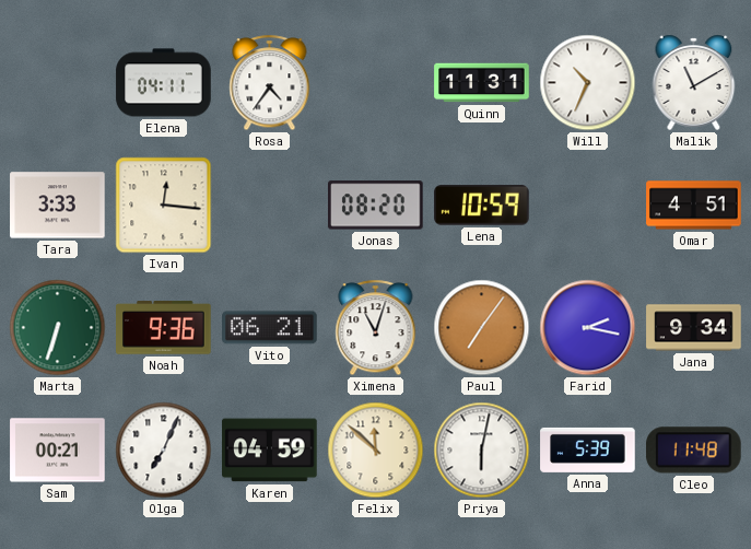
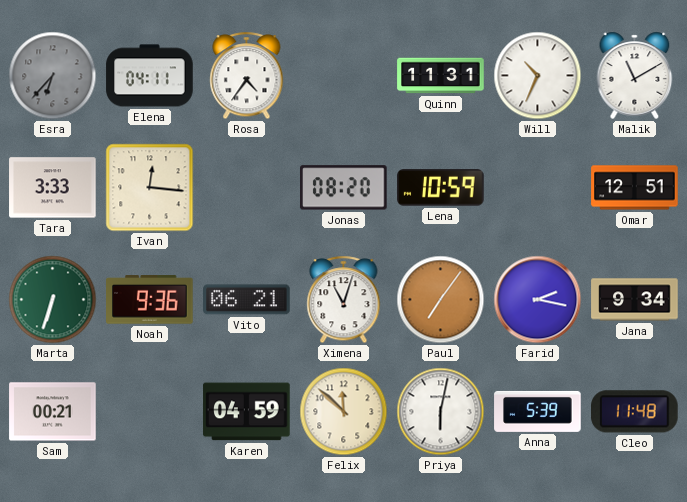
Esra: none -> 6:37
Omar: 4:51 -> 12:51
Olga: 7:04 -> none
